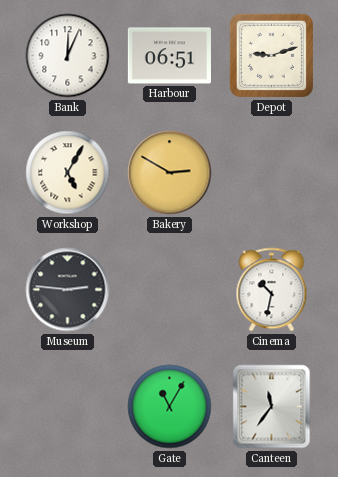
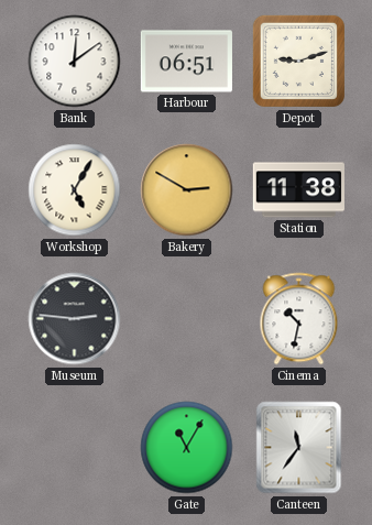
Bank: 12:04 -> 12:09
Station: none -> 11:38
